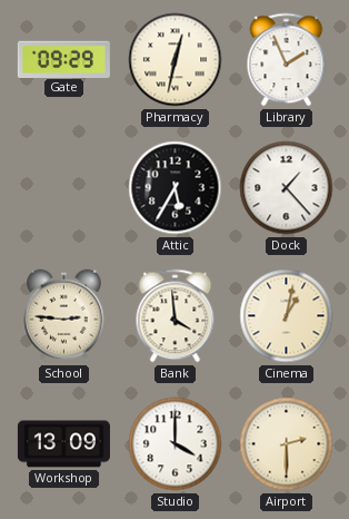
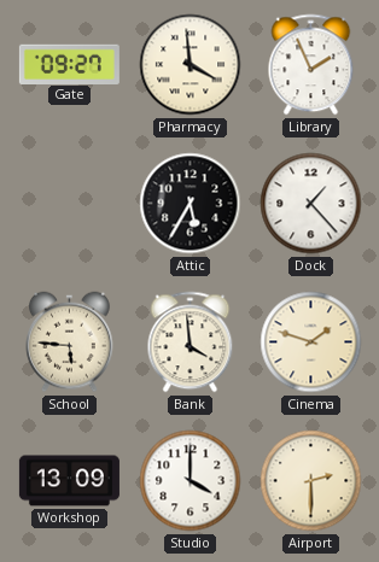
Gate: 09:29 -> 09:27
Pharmacy: 12:32 -> 3:59
School: 2:46 -> 5:46
Cinema: 1:02 -> 1:48
